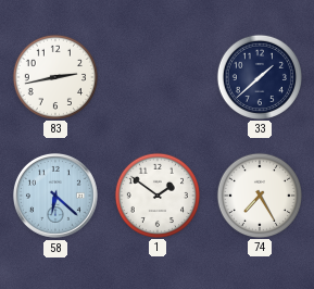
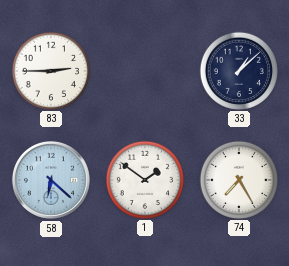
83: 2:43 -> 2:45
33: 1:38 -> 1:08
